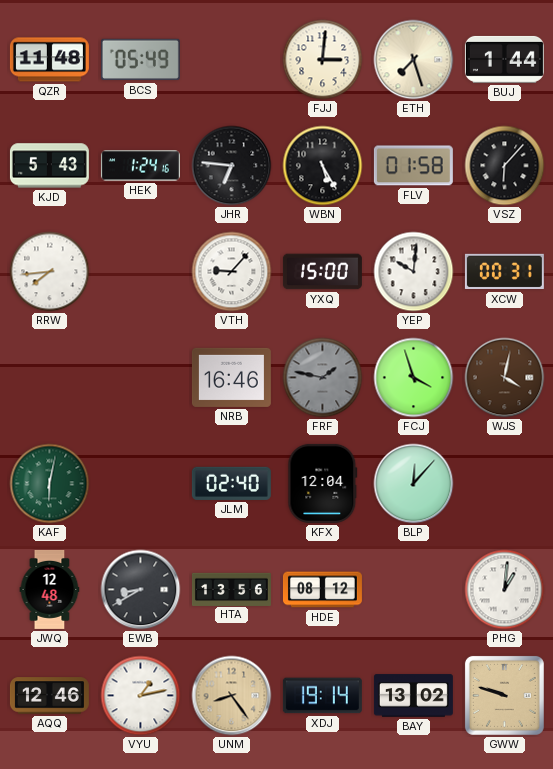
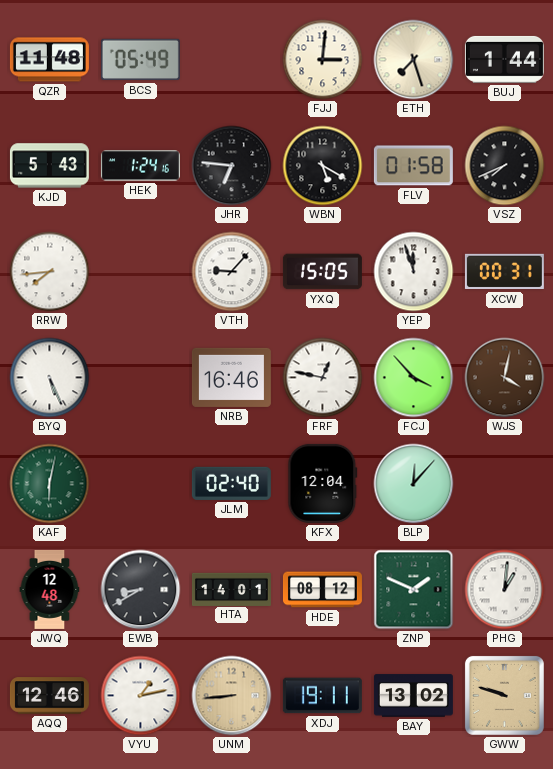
WBN: 5:25 -> 5:20
VSZ: 6:07 -> 7:41
YXQ: 15:00 -> 15:05
YEP: 10:01 -> 11:57
BYQ: none -> 5:26
FRF: 1:47 -> 12:47
FRF dial: grey -> white
FCJ: 3:57 -> 3:53
HTA: 13:56 -> 14:01
ZNP: none -> 1:49
UNM: 8:24 -> 8:44
XDJ: 19:14 -> 19:11
